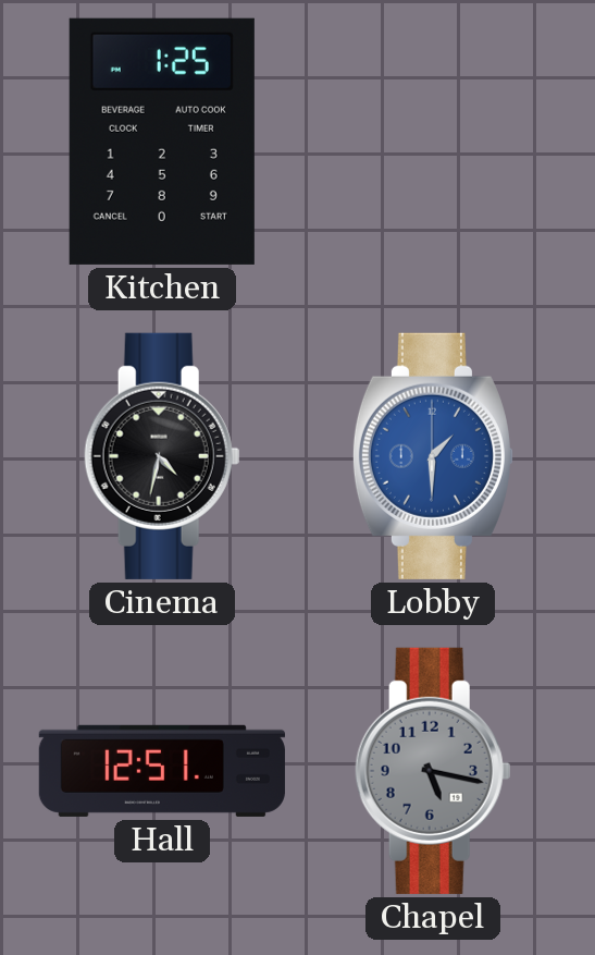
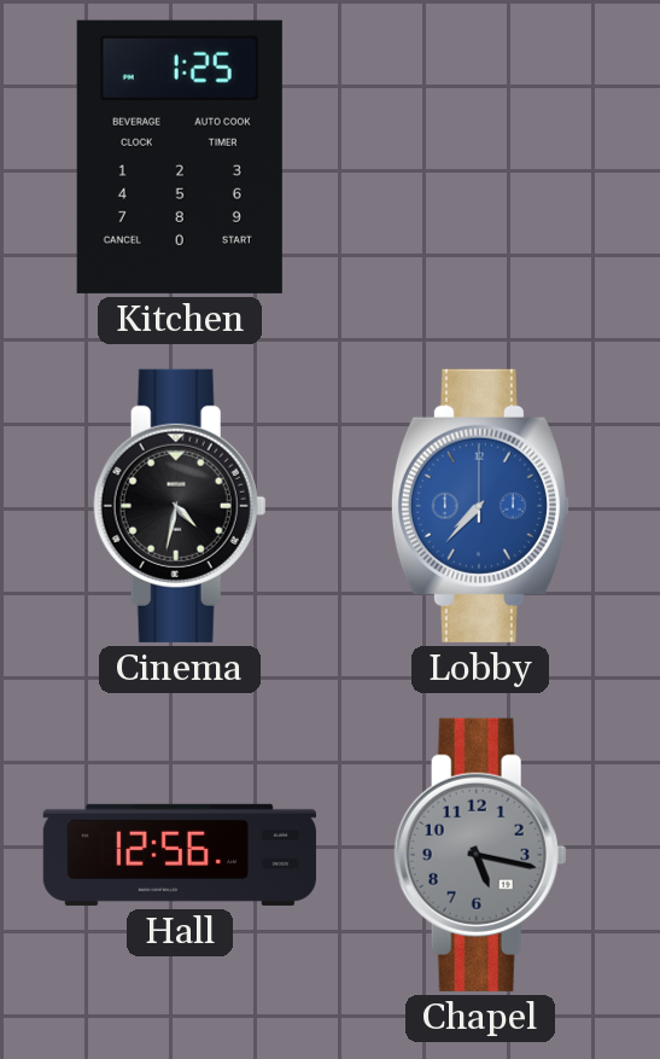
Lobby: 1:30 -> 7:37
Hall: 12:51 -> 12:56
